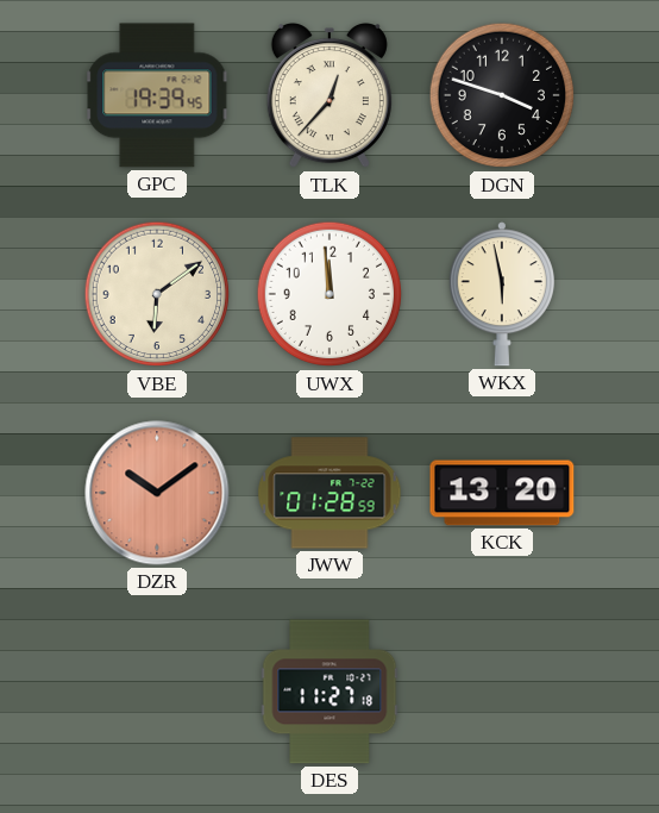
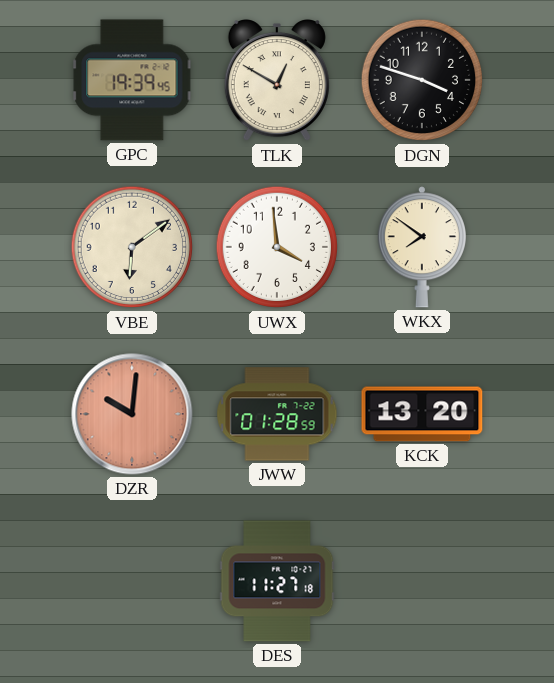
TLK: 12:37 -> 12:50
UWX: 11:59 -> 3:59
WKX: 5:58 -> 7:51
DZR: 10:09 -> 10:01
